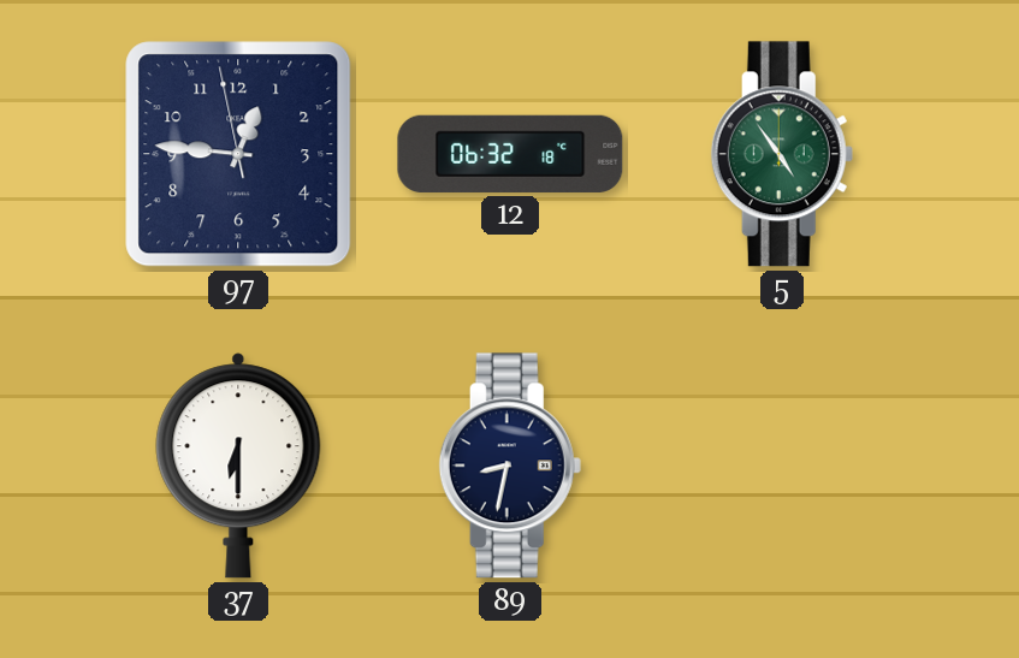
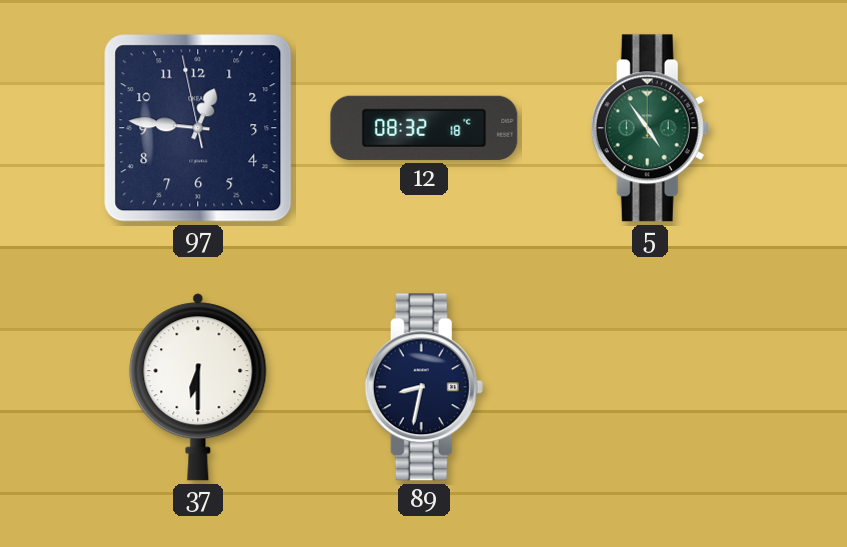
12: 06:32 -> 08:32
